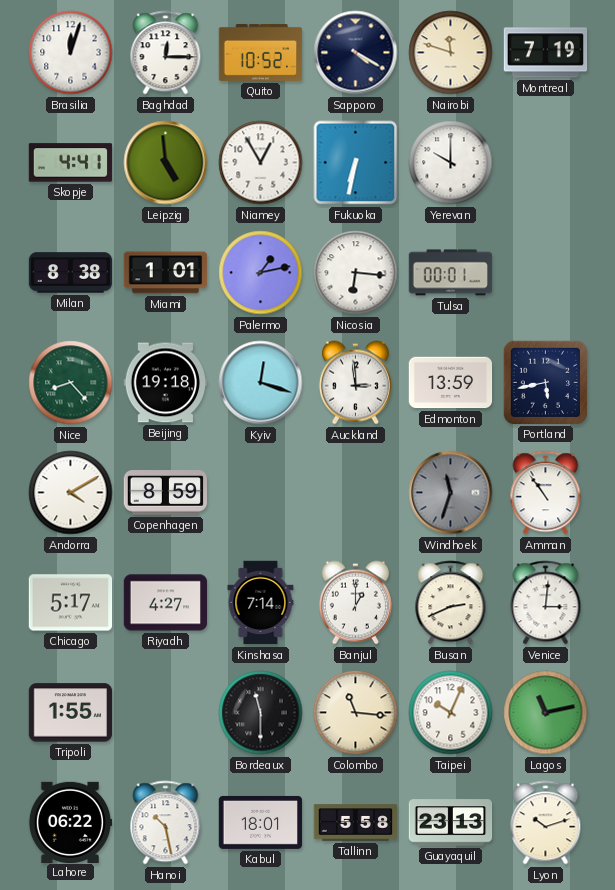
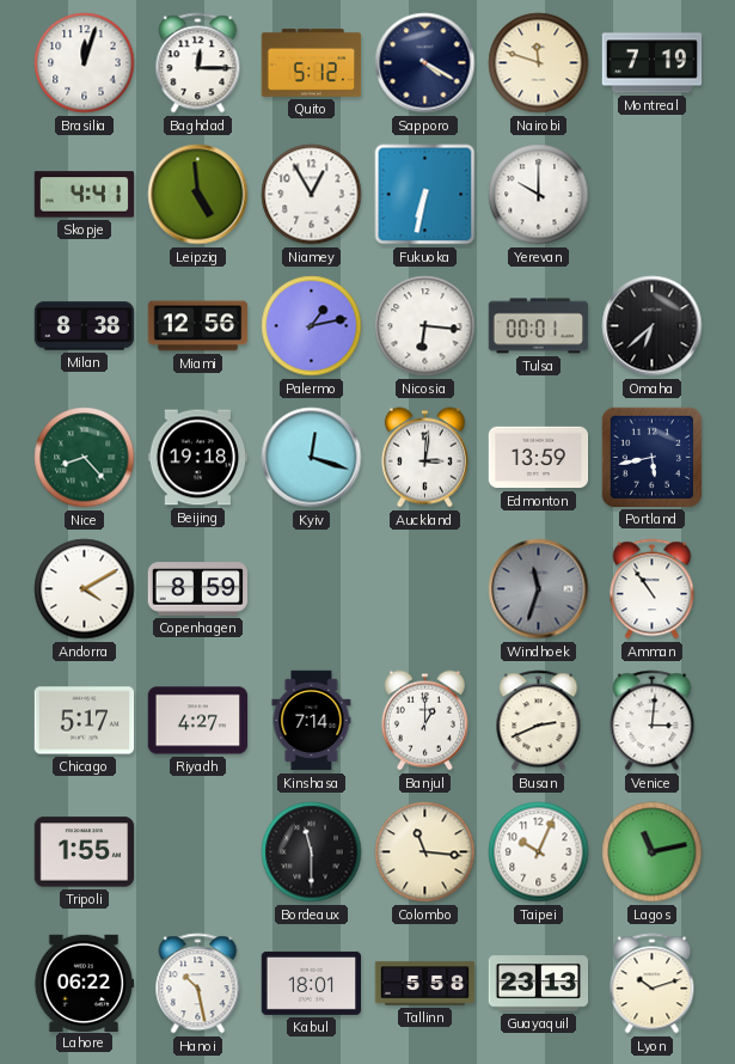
Quito: 10:52 -> 5:12
Miami: 1:01 -> 12:56
Omaha: none -> 6:38
Auckland: 2:59 -> 3:01
